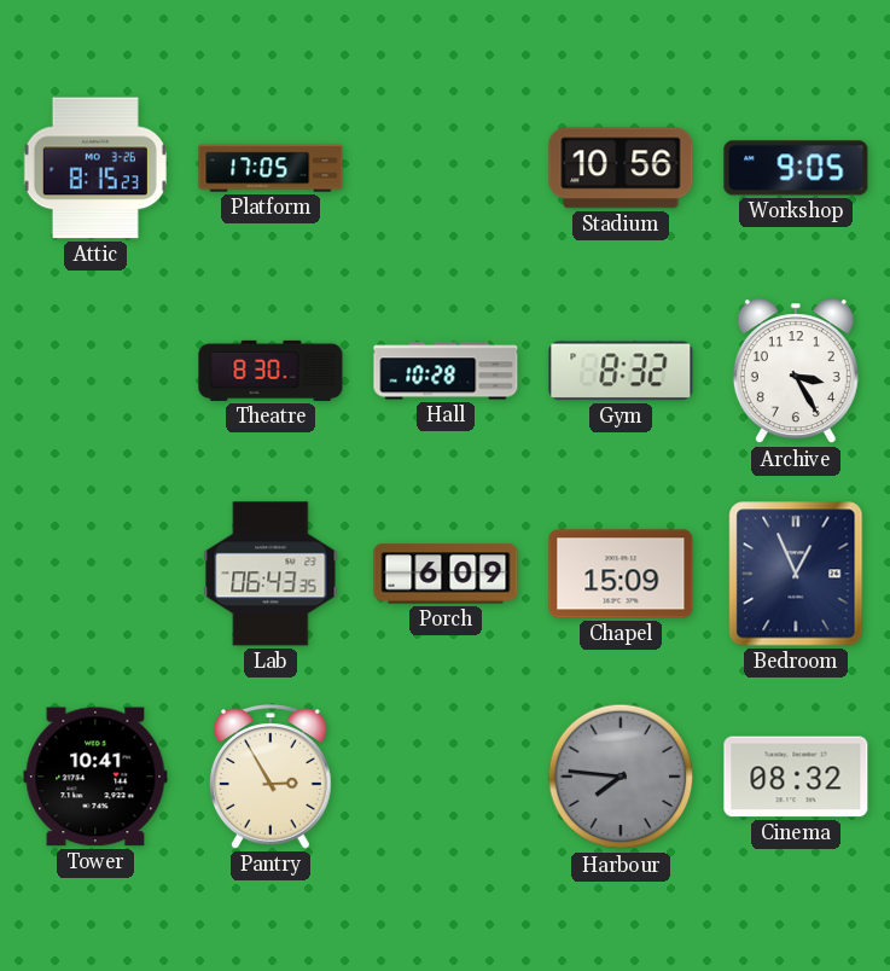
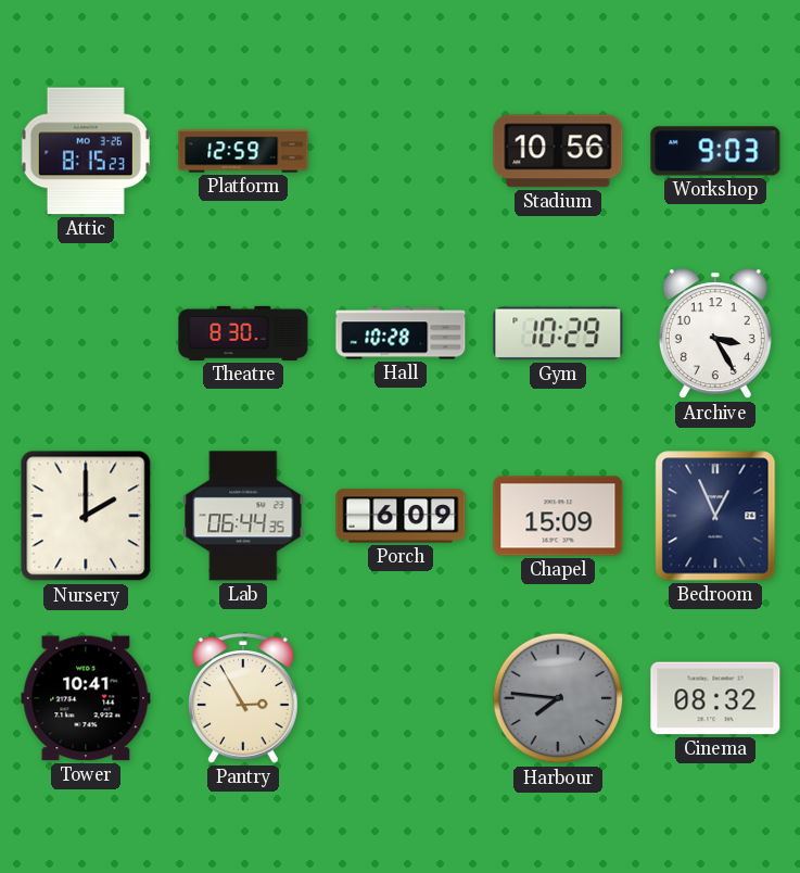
Platform: 17:05 -> 12:59
Workshop: 9:05 -> 9:03
Gym: 8:32 -> 10:29
Nursery: none -> 2:00
Lab: 06:43 -> 06:44
